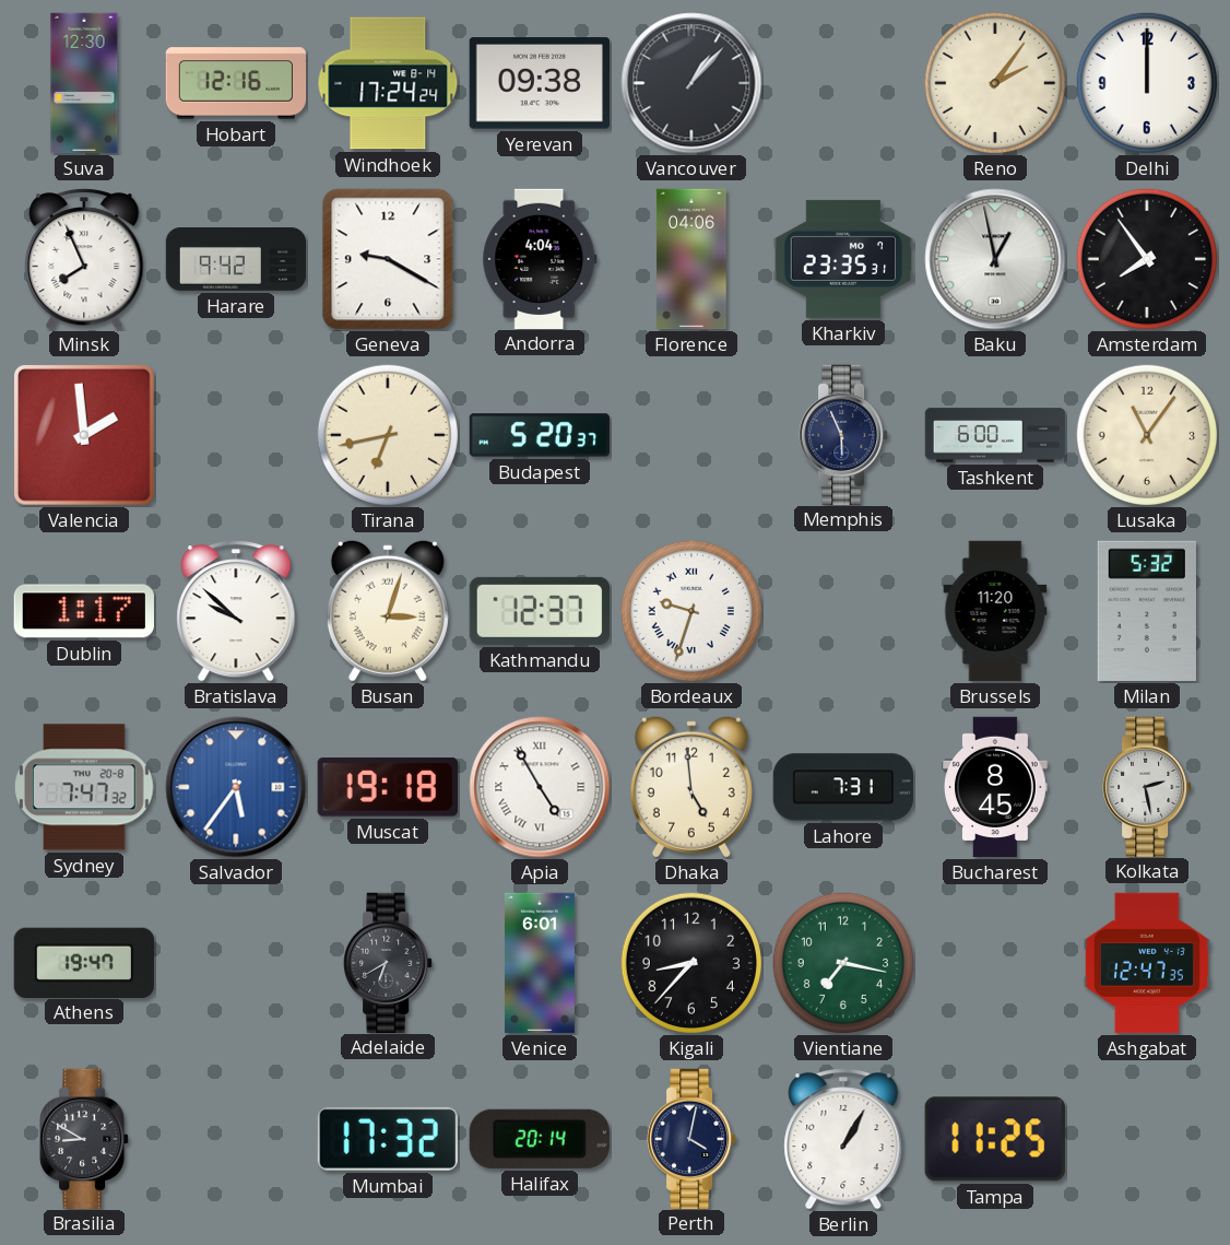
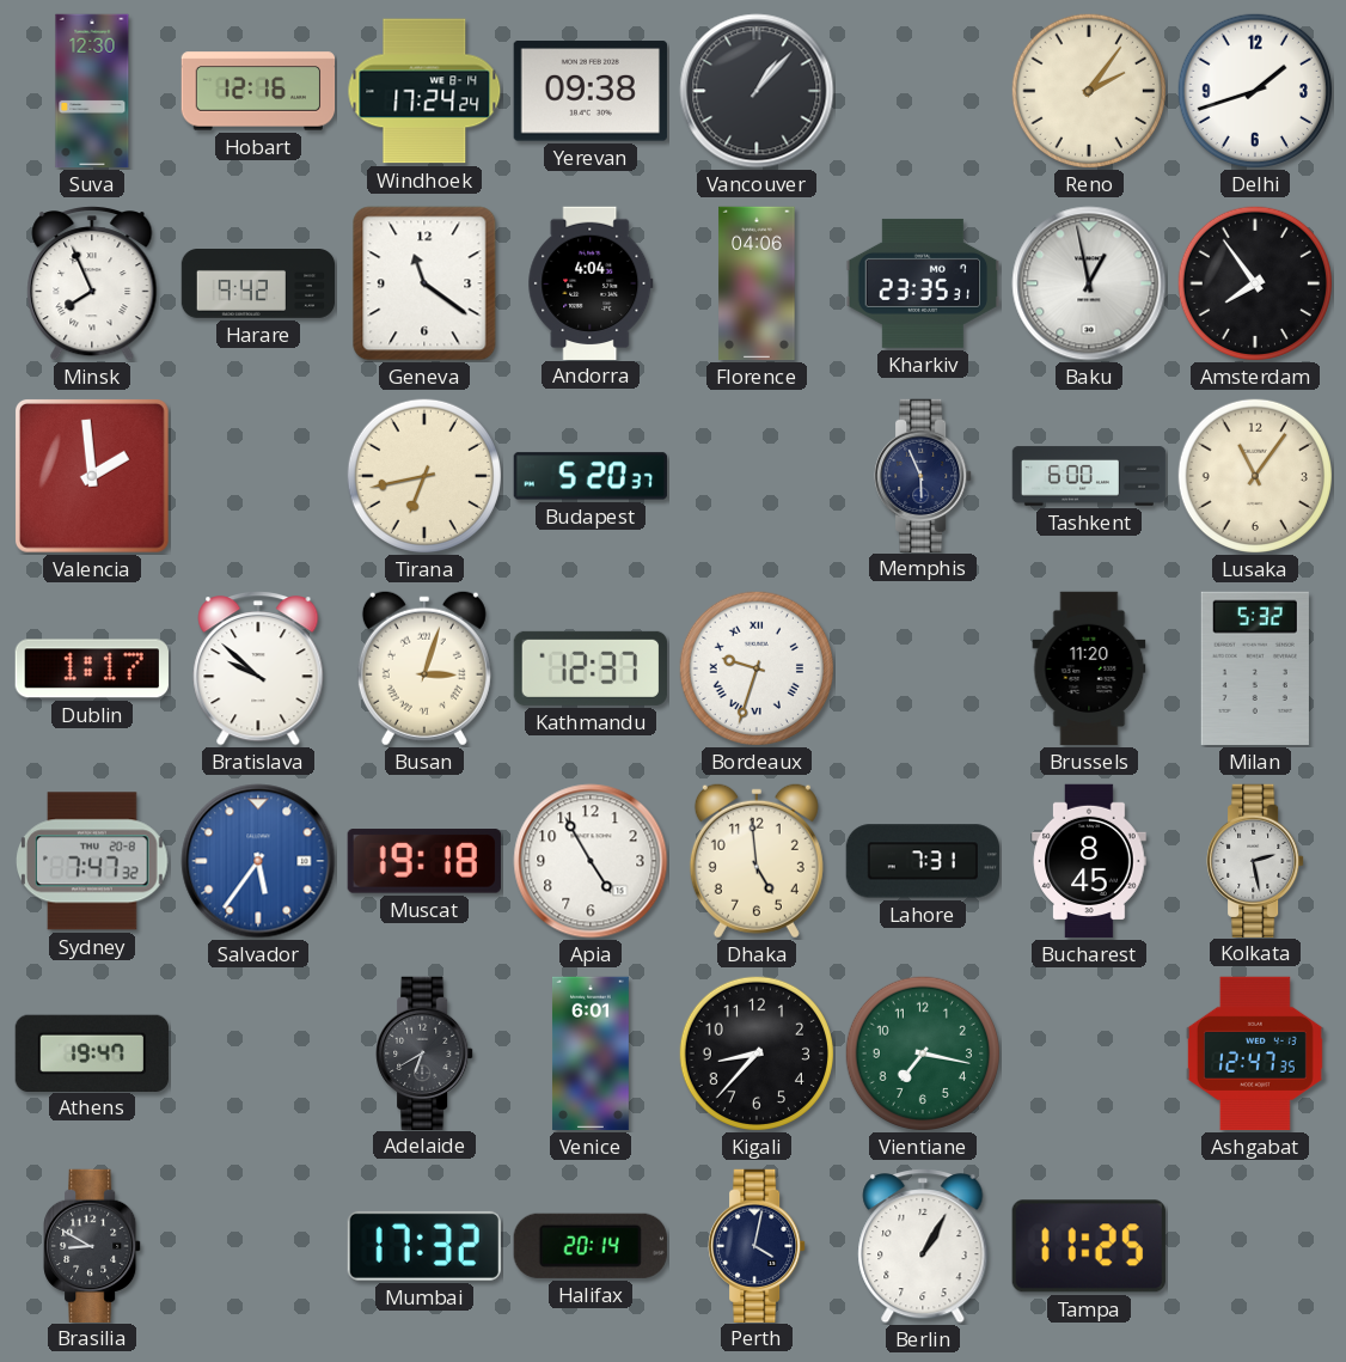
Delhi: 12:00 -> 1:42
Geneva: 9:20 -> 11:21
Apia numerals: Roman -> Arabic
